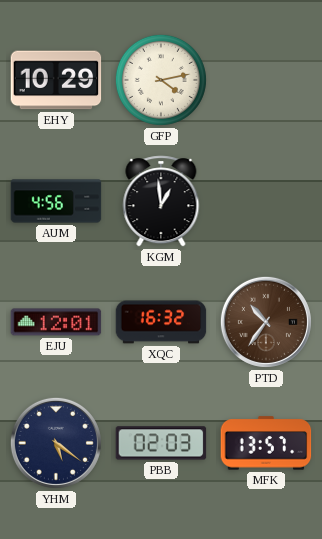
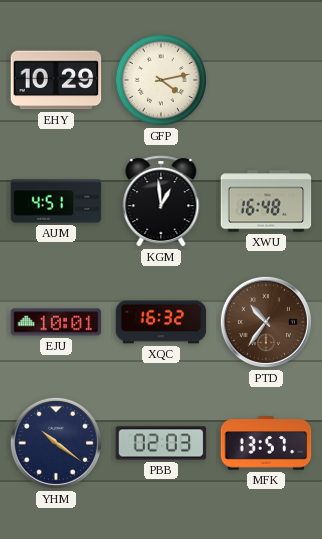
AUM: 4:56 -> 4:51
XWU: none -> 16:48
EJU: 12:01 -> 10:01
YHM: 5:21 -> 10:21
